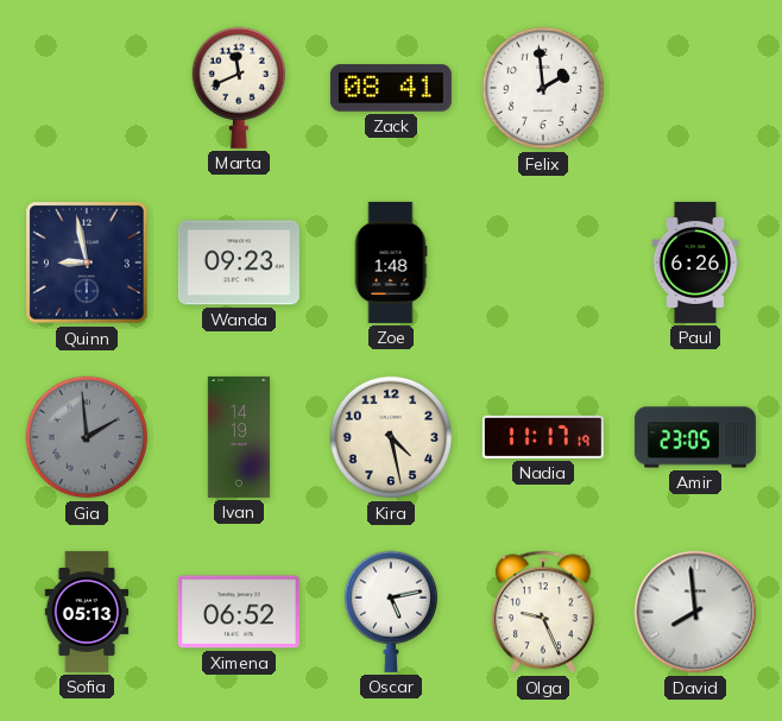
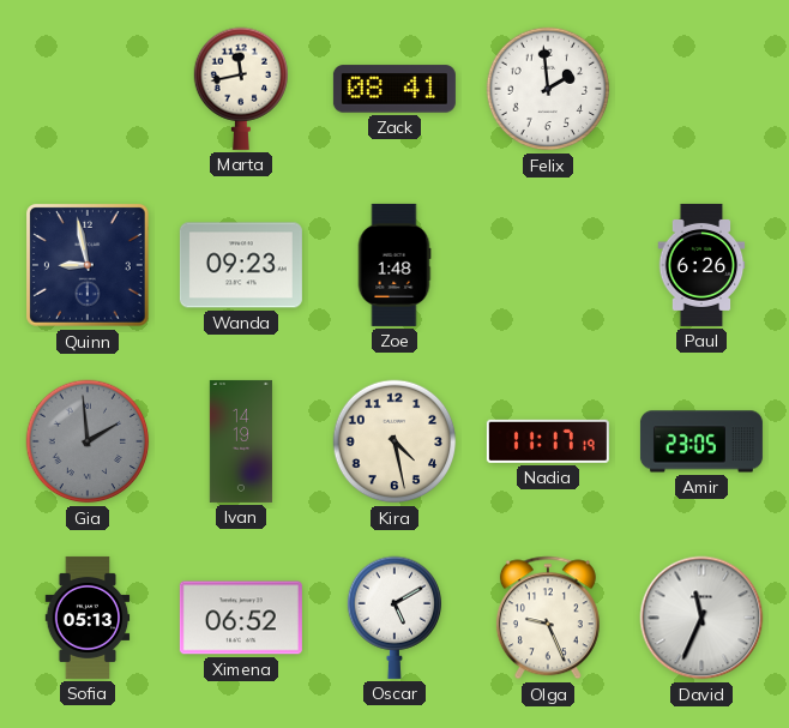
Marta: 11:41 -> 11:43
Oscar: 5:13 -> 5:10
David: 7:59 -> 11:34
